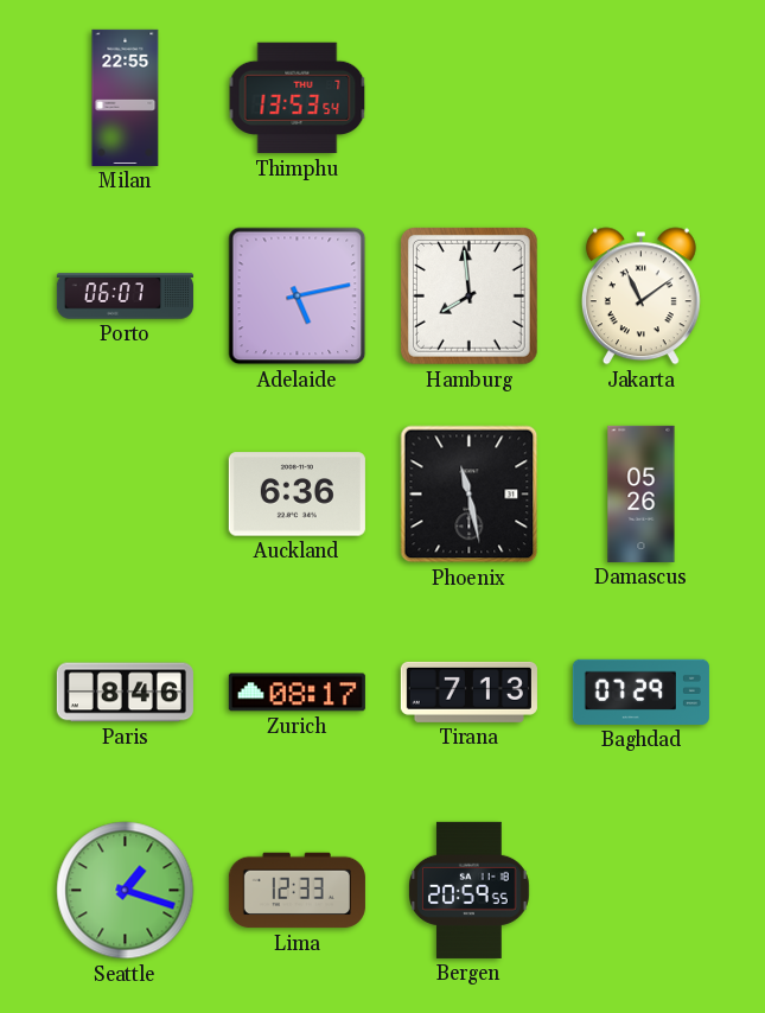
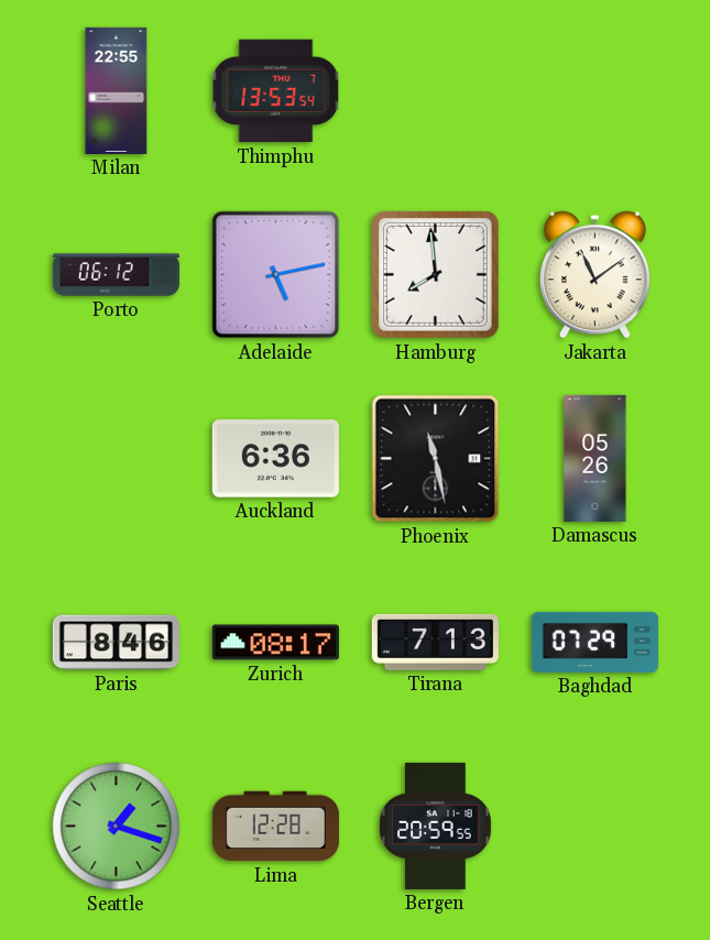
Porto: 06:07 -> 06:12
Lima: 12:33 -> 12:28
